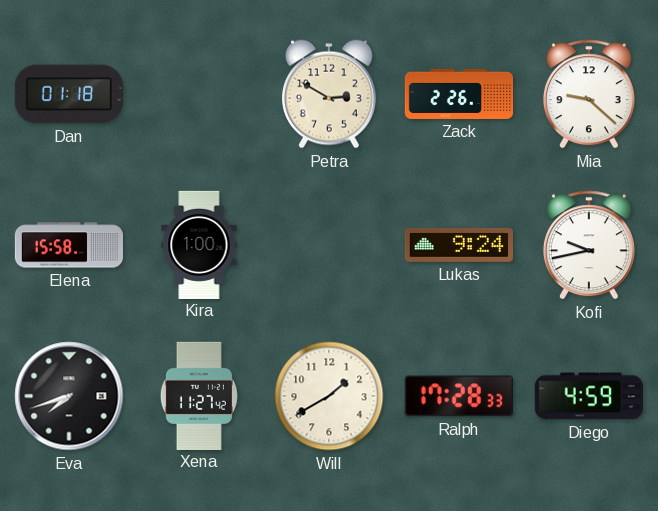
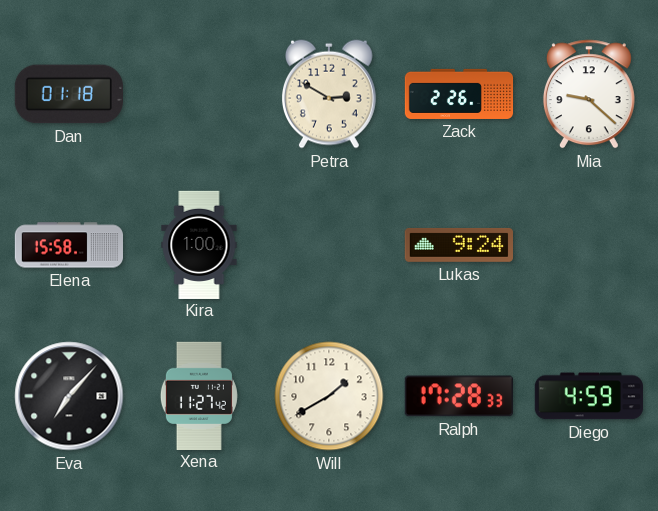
Kofi: 9:43 -> none
Eva: 7:42 -> 7:07
